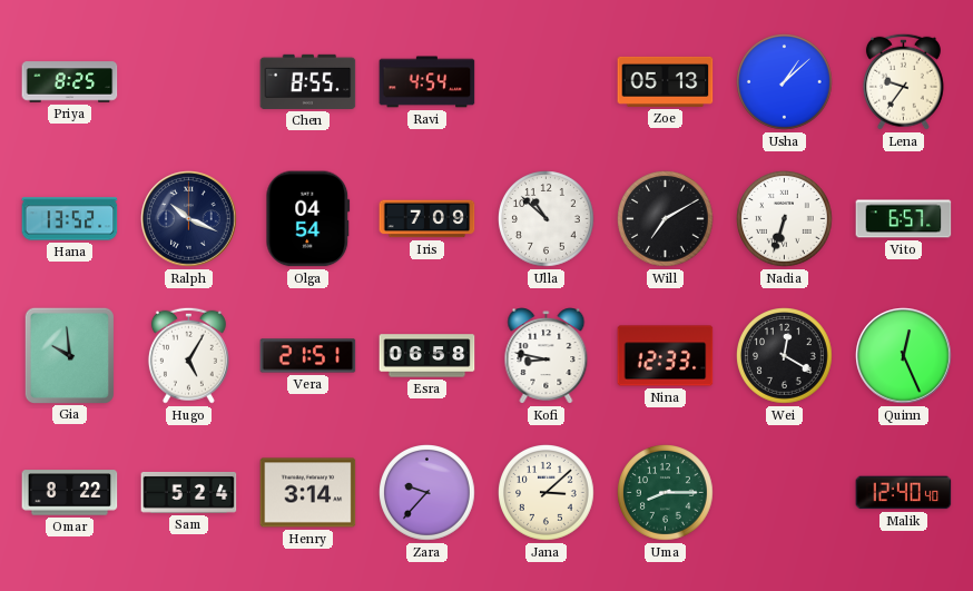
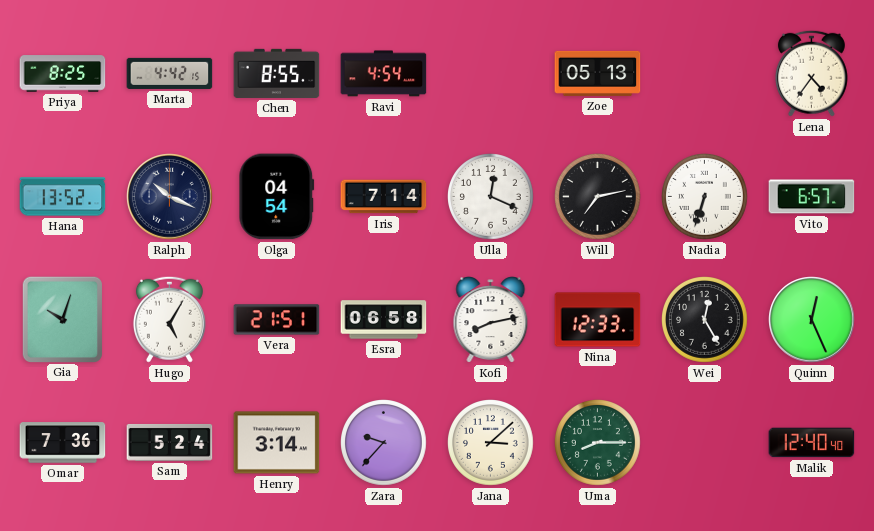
Marta: none -> 4:42
Usha: 1:08 -> none
Lena: 9:36 -> 4:36
Iris: 7:09 -> 7:14
Ulla: 10:52 -> 12:19
Will: 7:10 -> 7:13
Gia: 9:59 -> 10:03
Kofi: 8:47 -> 8:13
Wei: 12:20 -> 12:25
Omar: 8:22 -> 7:36
